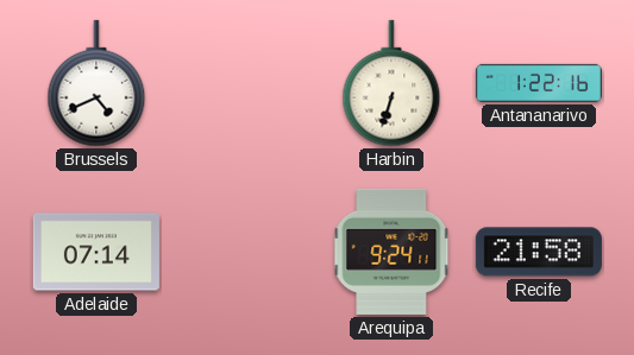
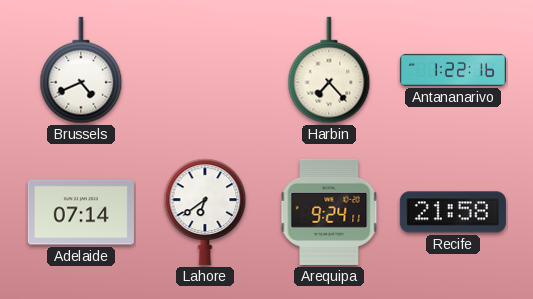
Harbin: 6:33 -> 7:23
Lahore: none -> 6:39
